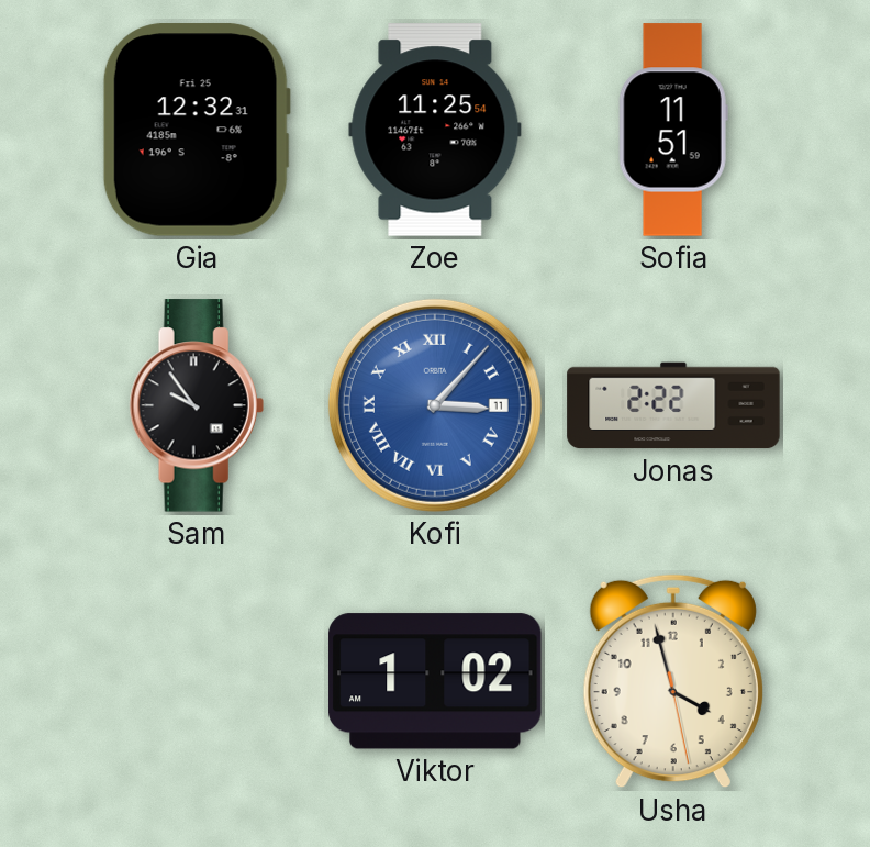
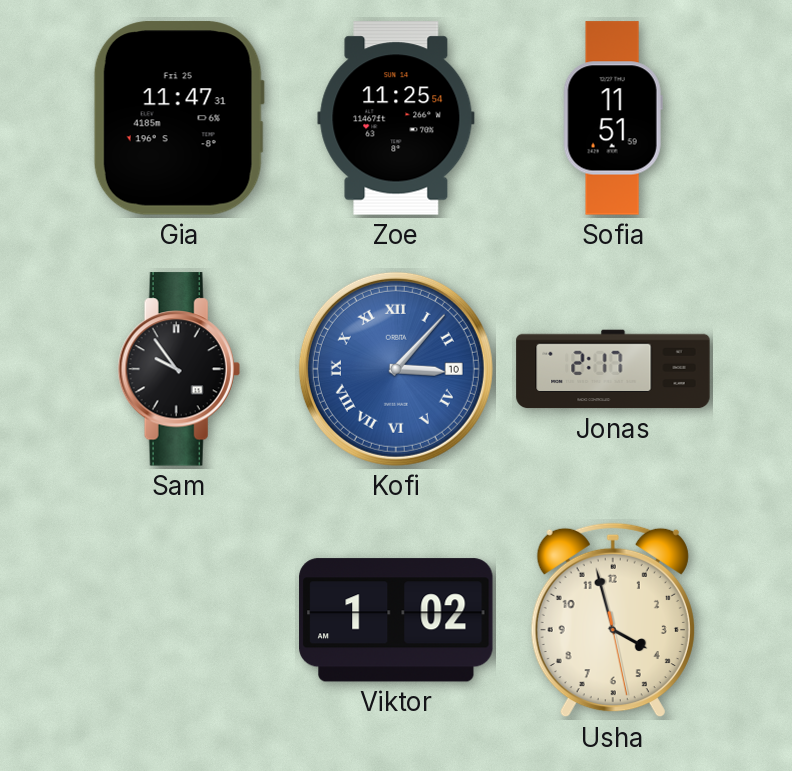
Gia: 12:32 -> 11:47
Kofi date: 11 -> 10
Jonas: 2:22 -> 2:17
